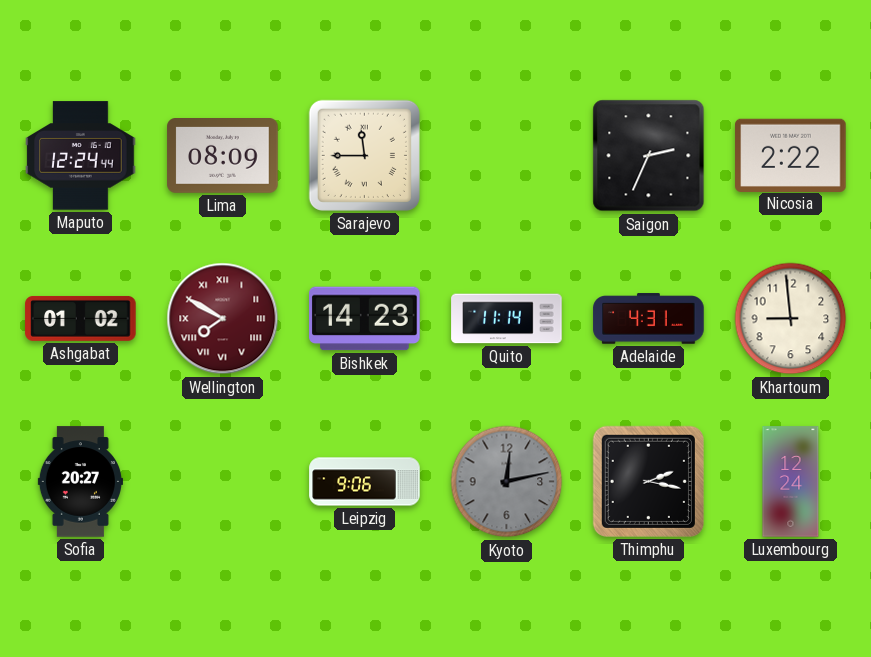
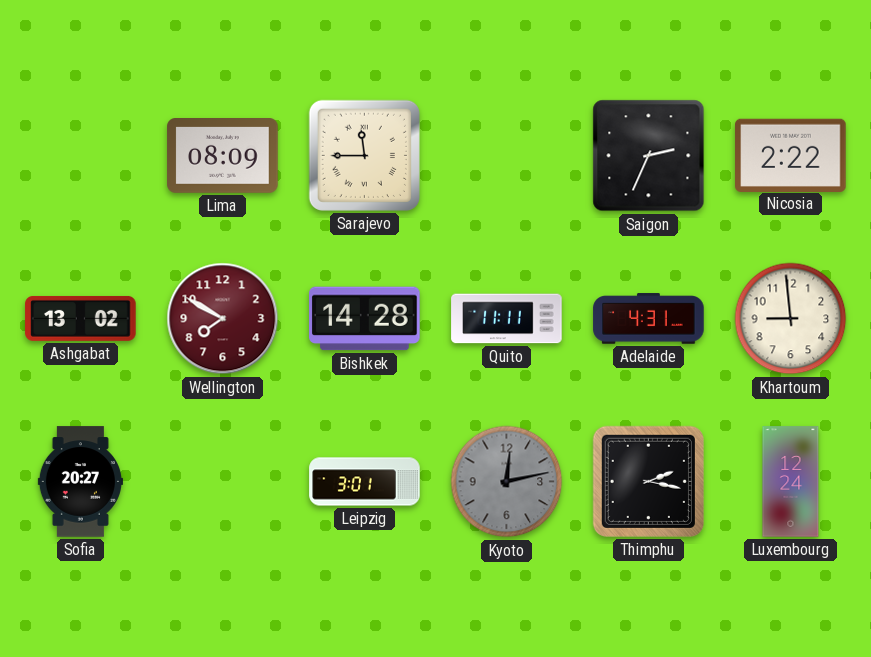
Maputo: 12:24 -> none
Ashgabat: 01:02 -> 13:02
Wellington numerals: Roman -> Arabic
Bishkek: 14:23 -> 14:28
Quito: 11:14 -> 11:11
Leipzig: 9:06 -> 3:01
